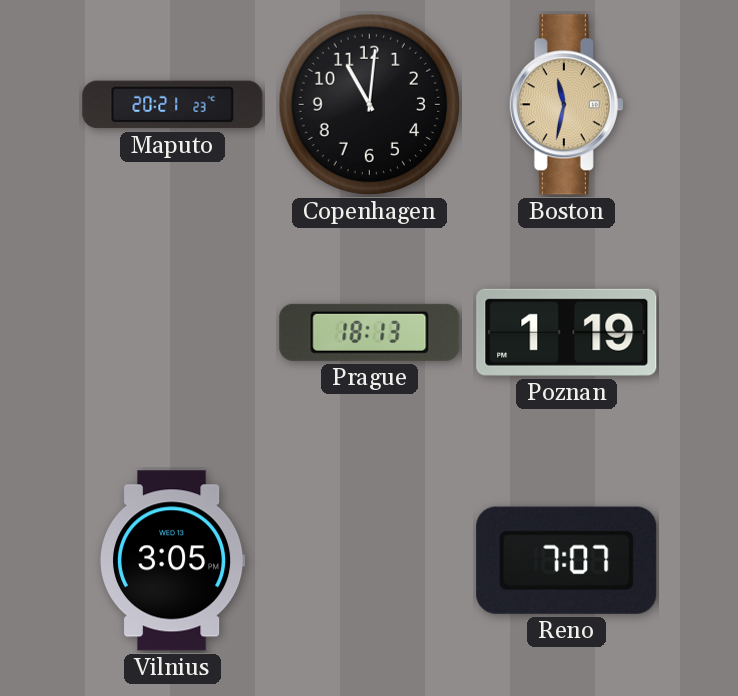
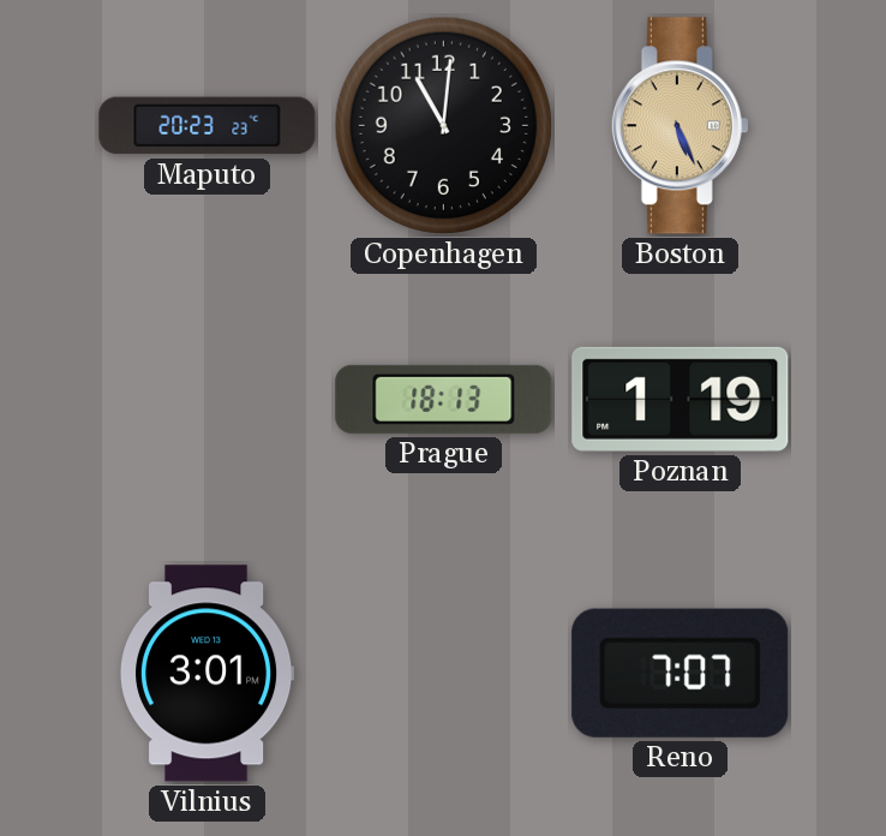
Maputo: 20:21 -> 20:23
Boston: 11:32 -> 5:26
Vilnius: 3:05 -> 3:01
